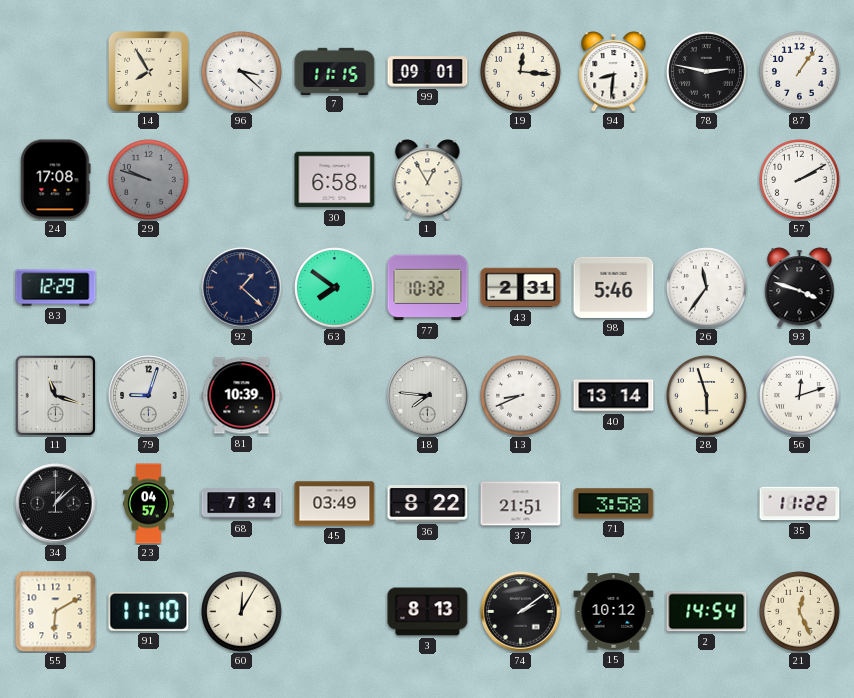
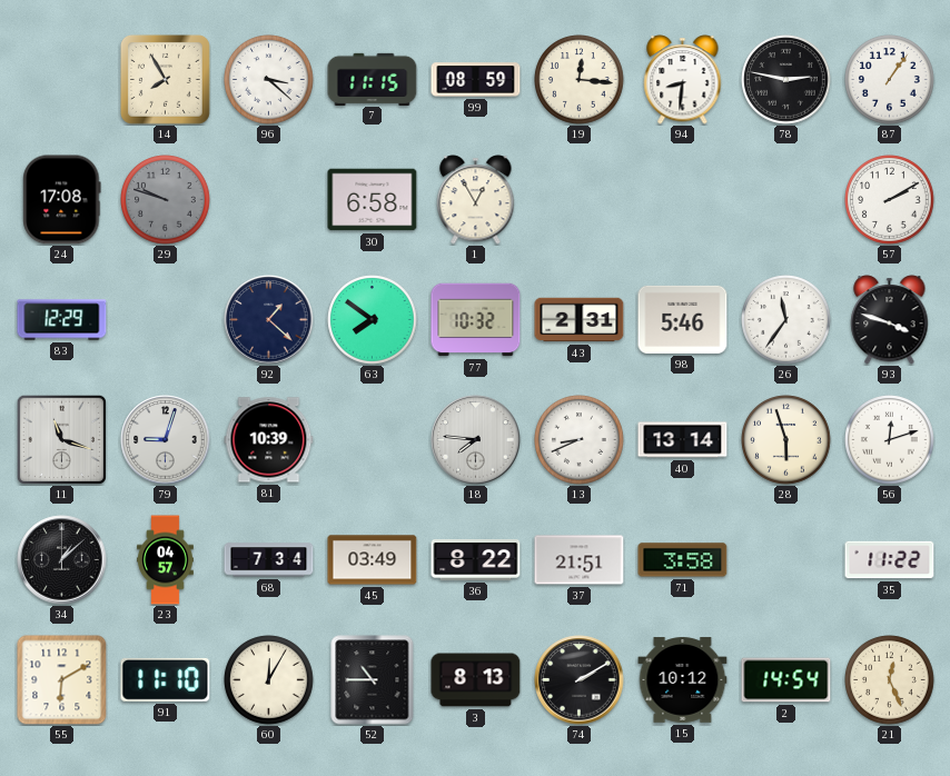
99: 09:01 -> 08:59
52: none -> 10:45
74: 2:09 -> 2:10
